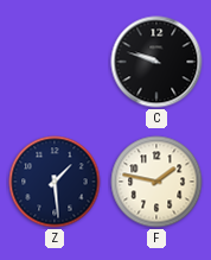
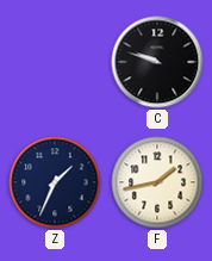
Z: 1:29 -> 1:34
F: 1:47 -> 1:43
